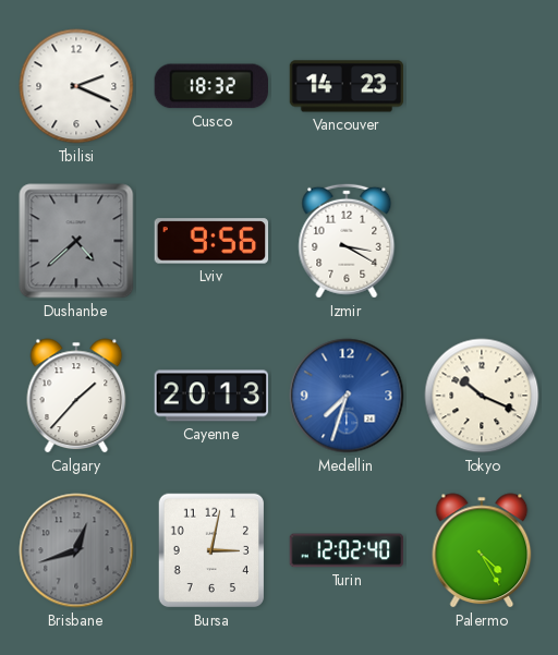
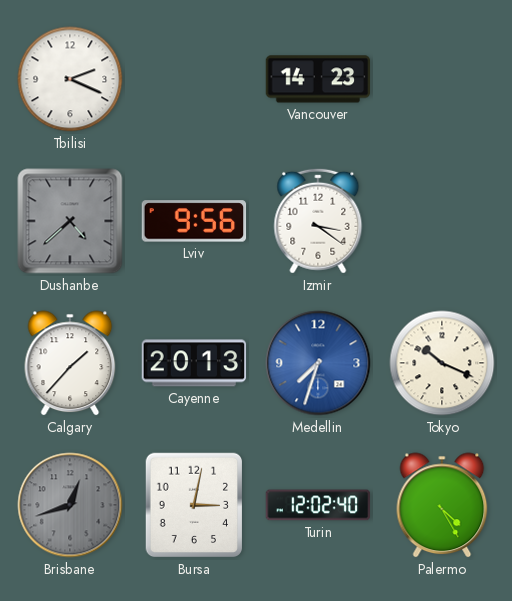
Cusco: 18:32 -> none
Izmir: 3:20 -> 3:21
